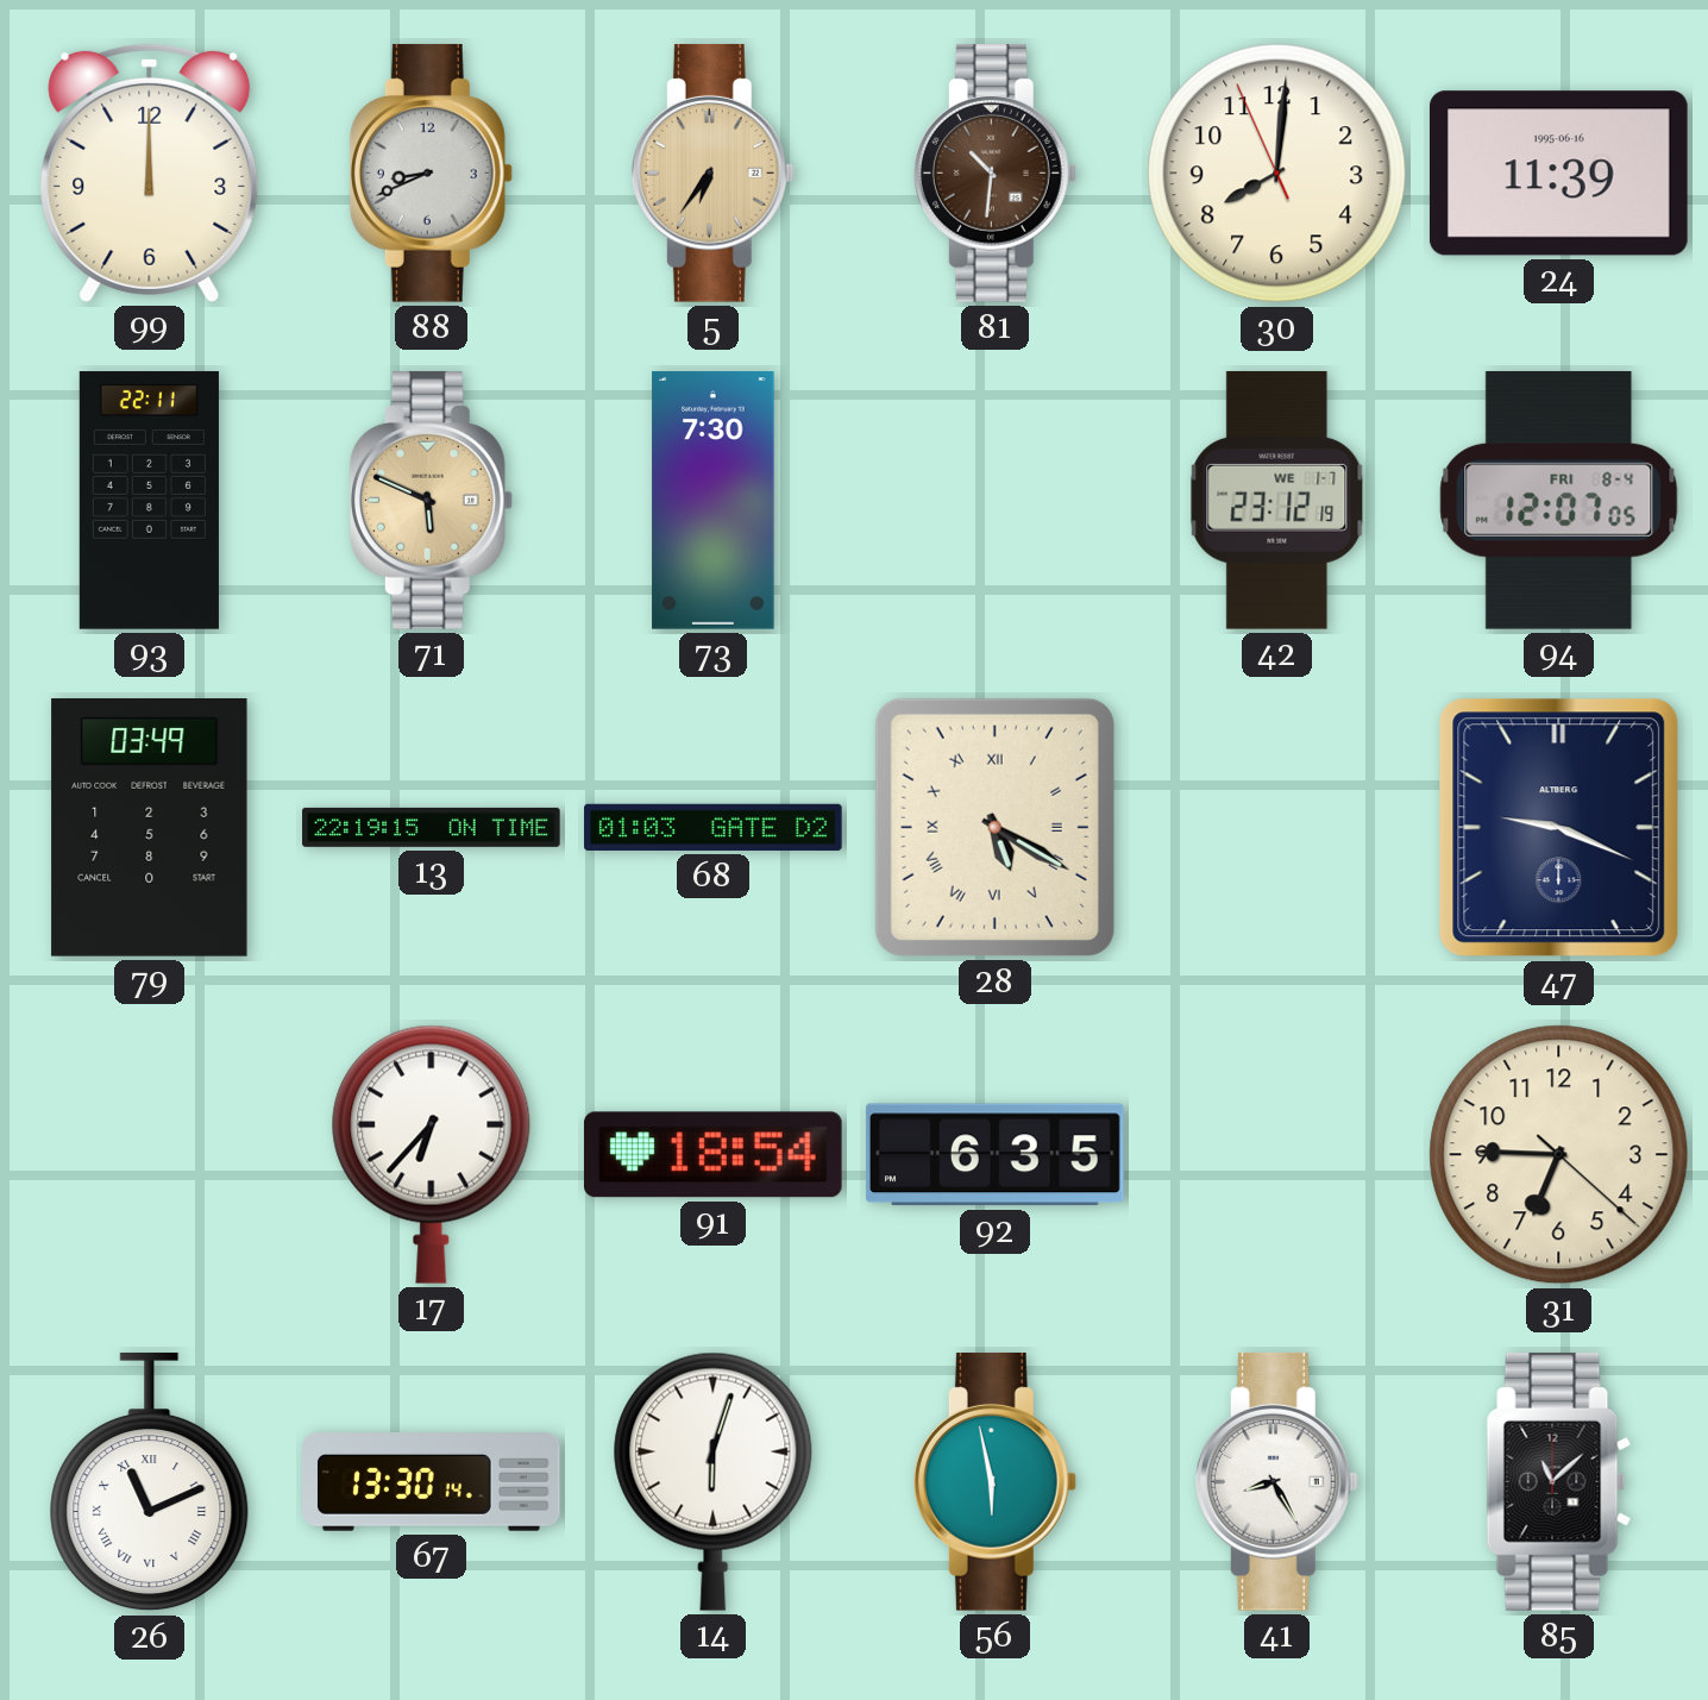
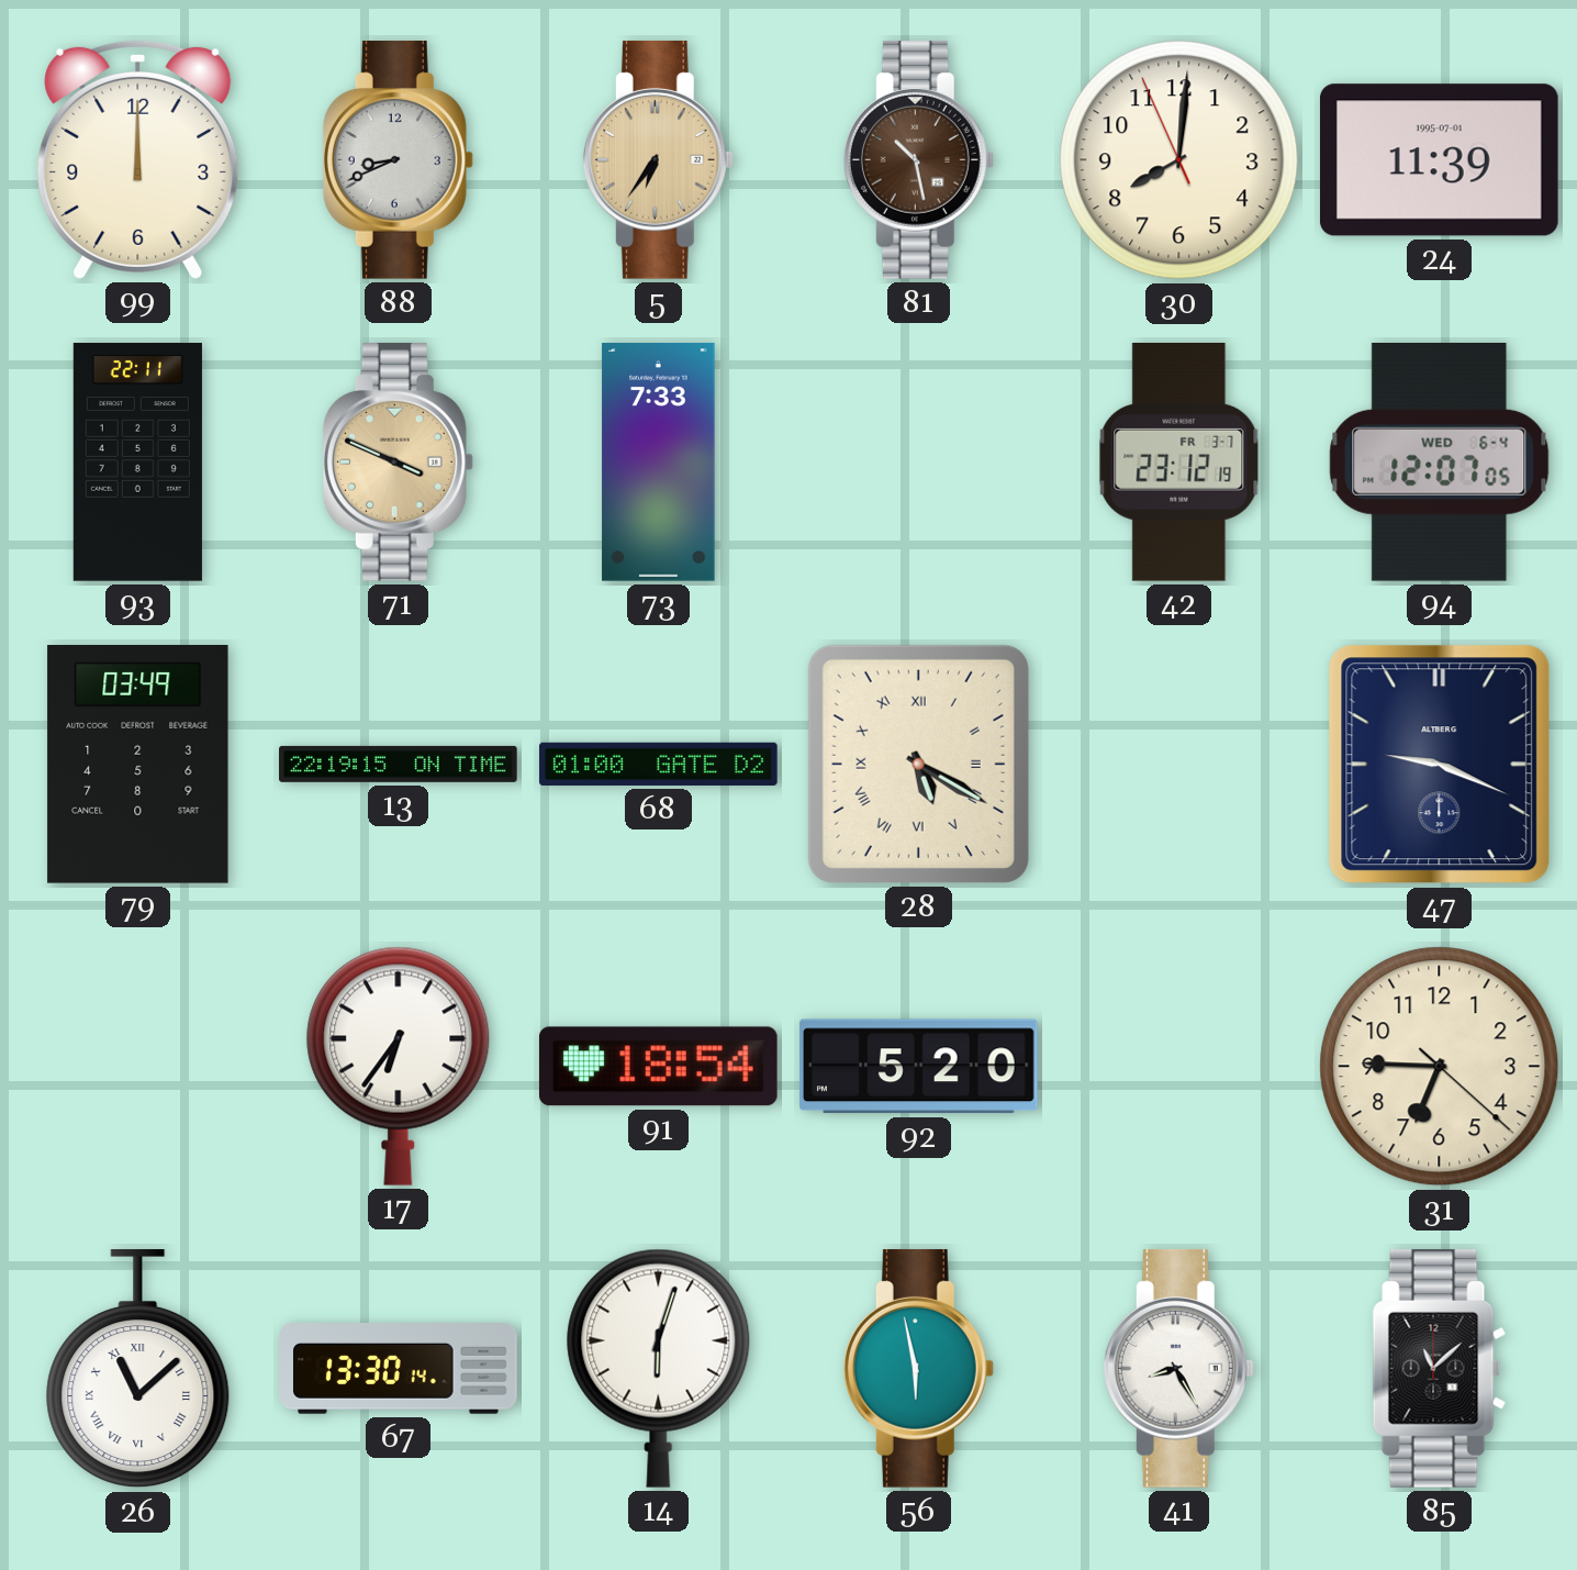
81: 10:31 -> 10:28
24 date: 1995-06-16 -> 1995-07-01
71: 5:49 -> 3:49
73: 7:30 -> 7:33
42 date: WE 1-7 -> FR 3-7
94 date: FRI 8-4 -> WED 6-4
68: 01:03 -> 01:00
17: 6:37 -> 6:36
92: 6:35 -> 5:20
26: 11:11 -> 11:08
